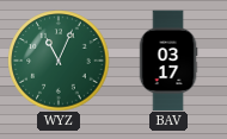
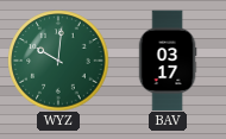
WYZ: 11:04 -> 10:01
